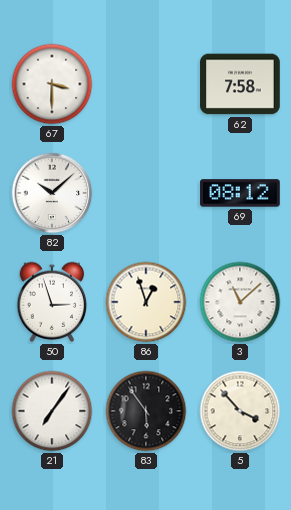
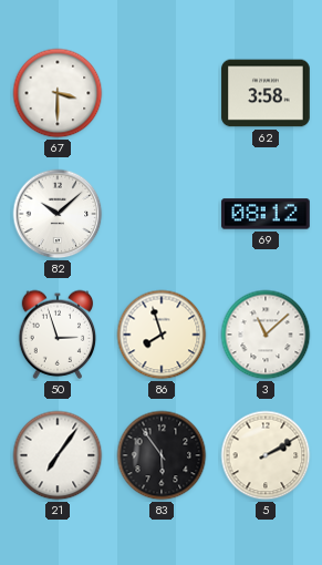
62: 7:58 -> 3:58
86: 12:57 -> 7:57
5: 3:53 -> 2:10
